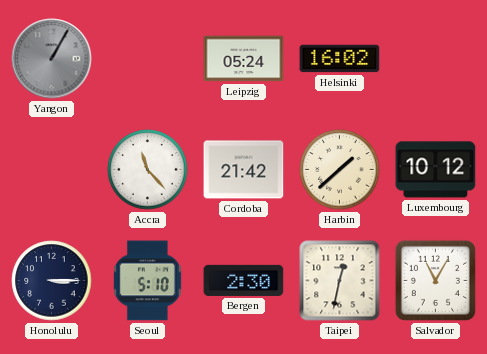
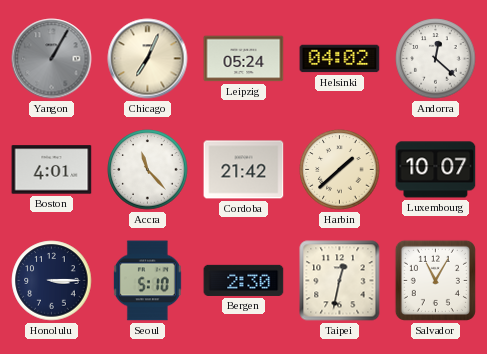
Chicago: none -> 7:04
Helsinki: 16:02 -> 04:02
Andorra: none -> 12:22
Boston: none -> 4:01
Luxembourg: 10:12 -> 10:07
